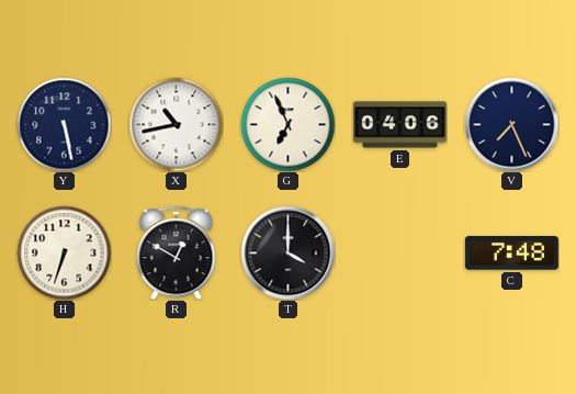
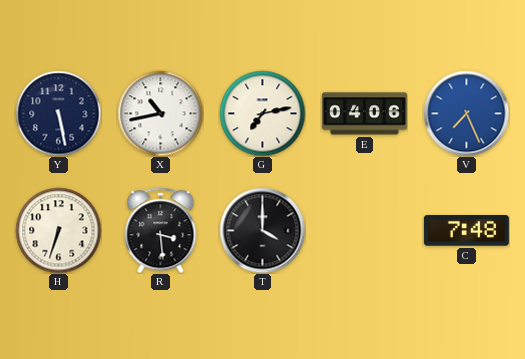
G: 6:56 -> 7:13
V dial: navy -> blue
R: 12:50 -> 3:29
